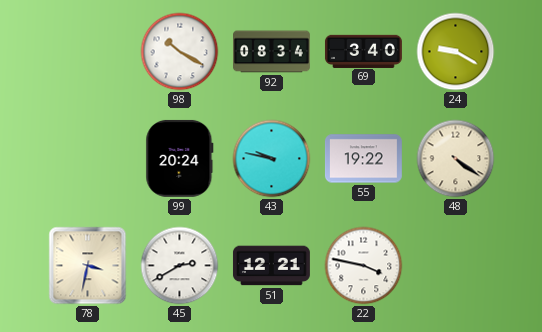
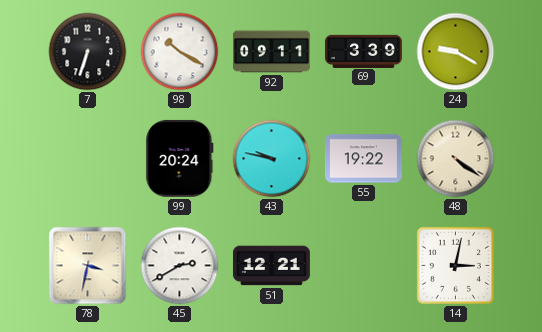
7: none -> 6:33
92: 08:34 -> 09:11
69: 3:40 -> 3:39
22: 3:47 -> none
14: none -> 3:02
